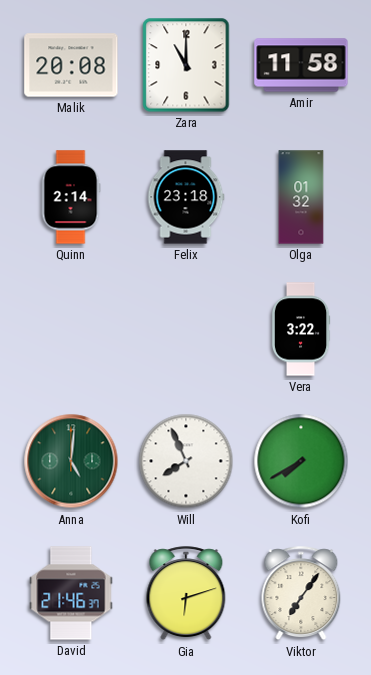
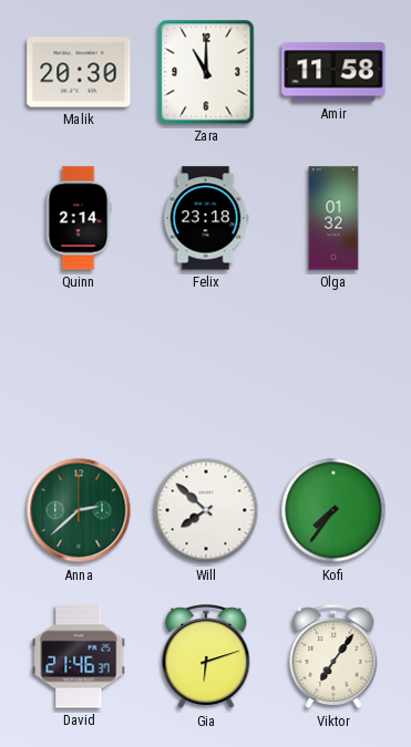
Malik: 20:08 -> 20:30
Vera: 3:22 -> none
Anna: 5:01 -> 2:38
Will: 7:56 -> 7:52
Kofi: 7:40 -> 7:36
